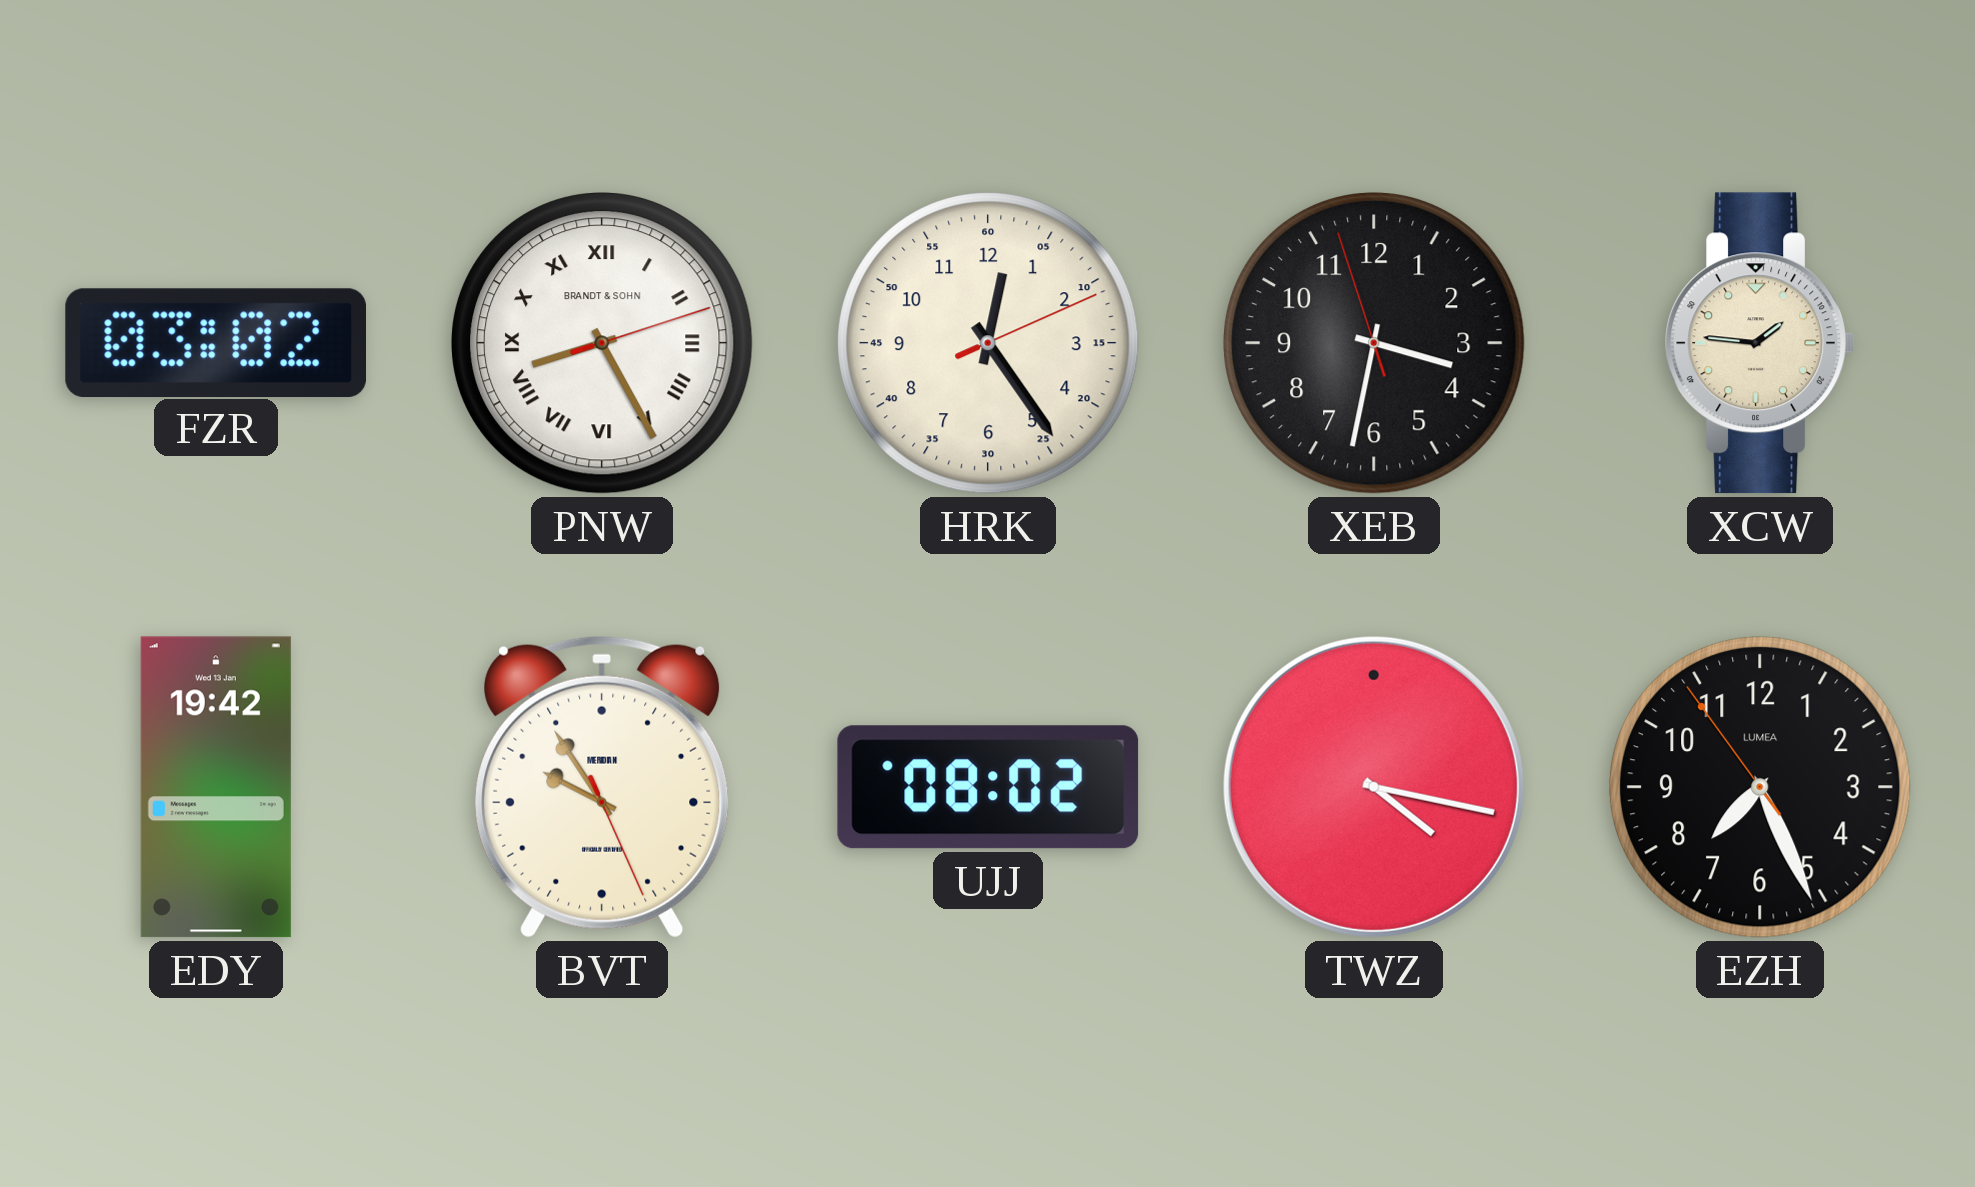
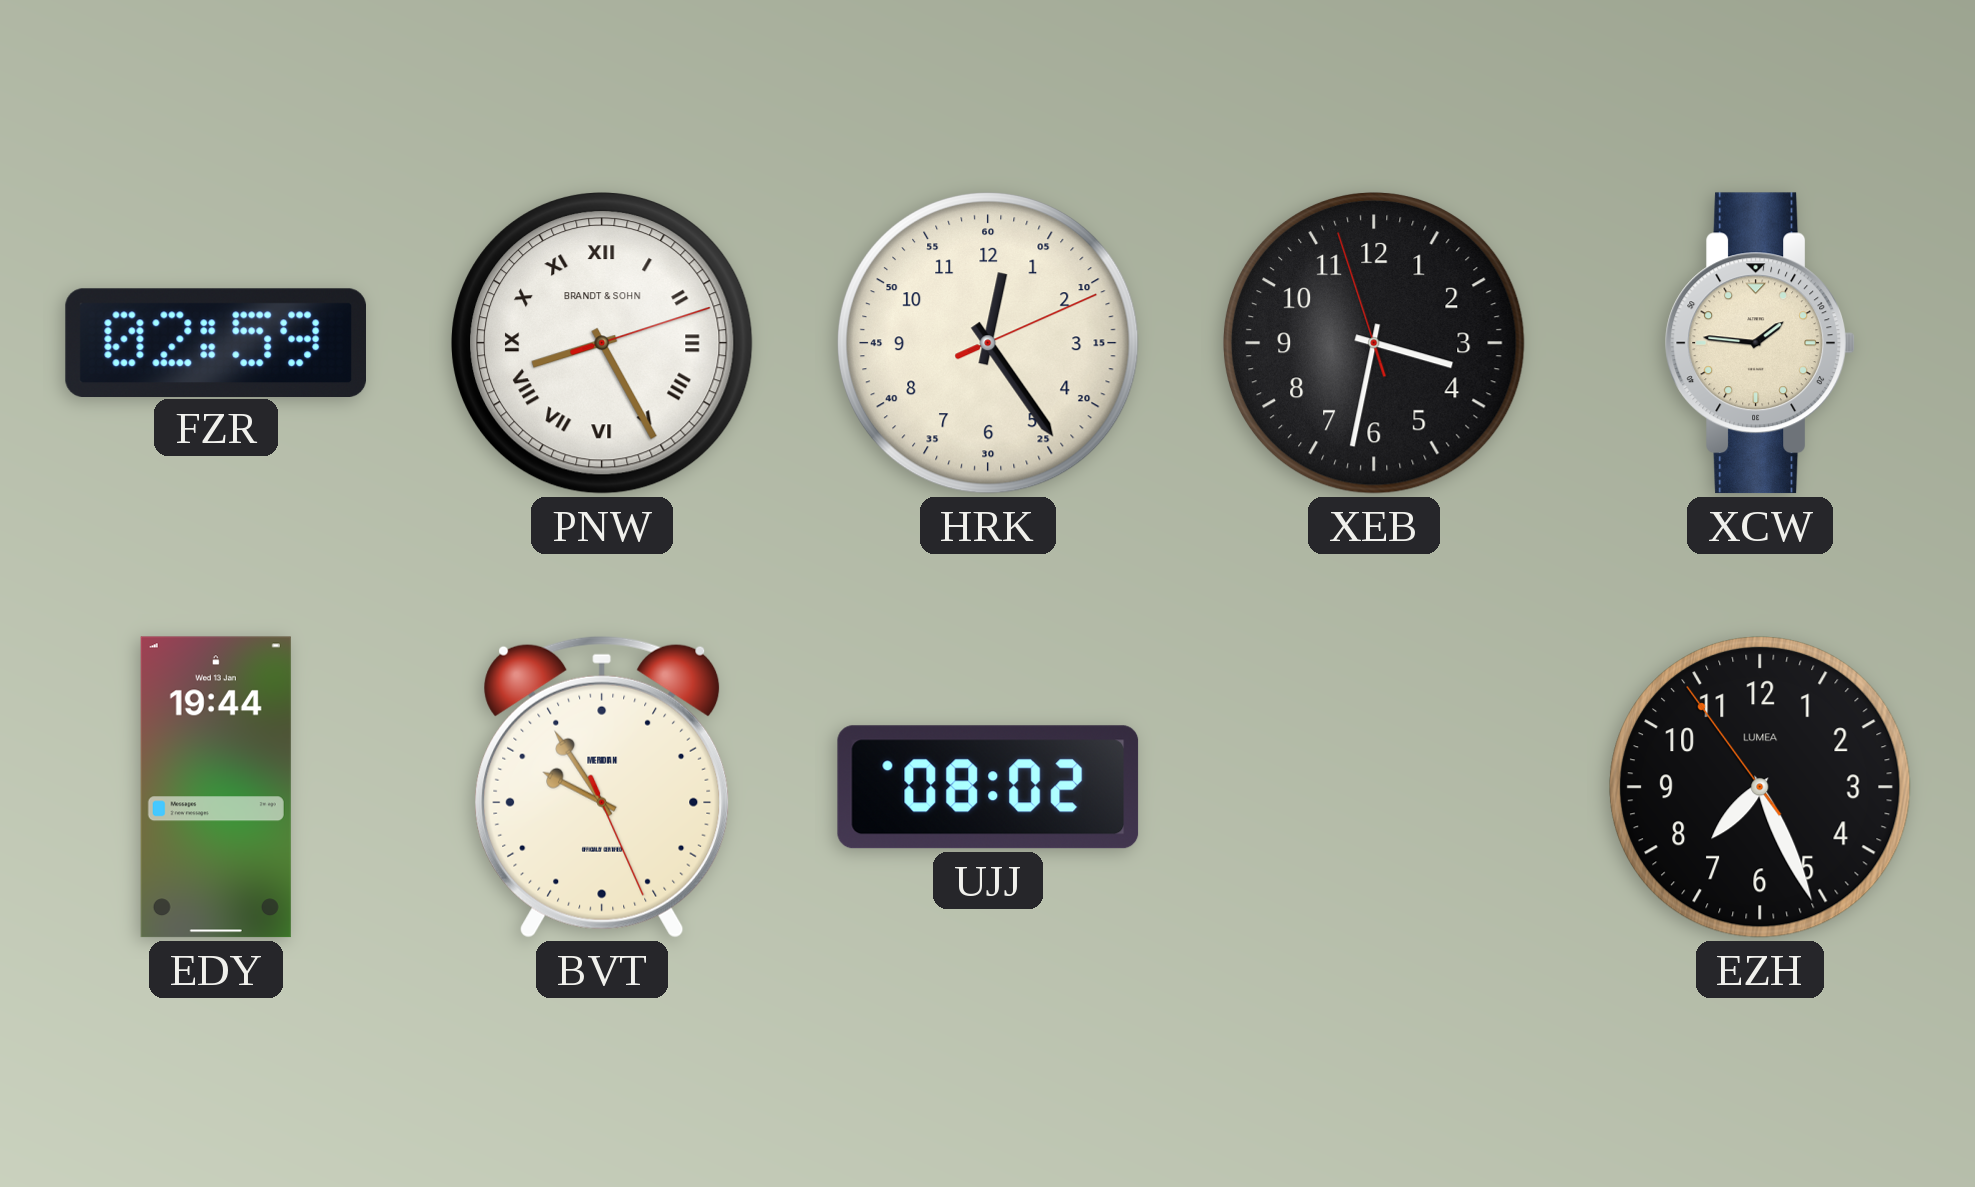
FZR: 03:02 -> 02:59
EDY: 19:42 -> 19:44
TWZ: 4:17 -> none
